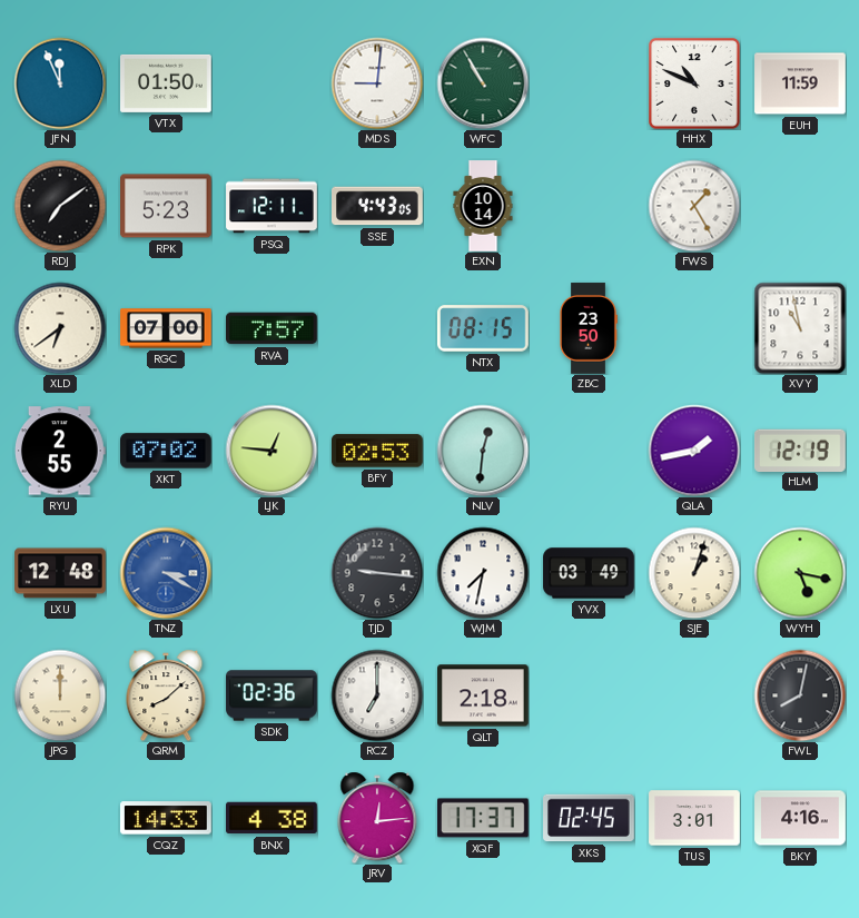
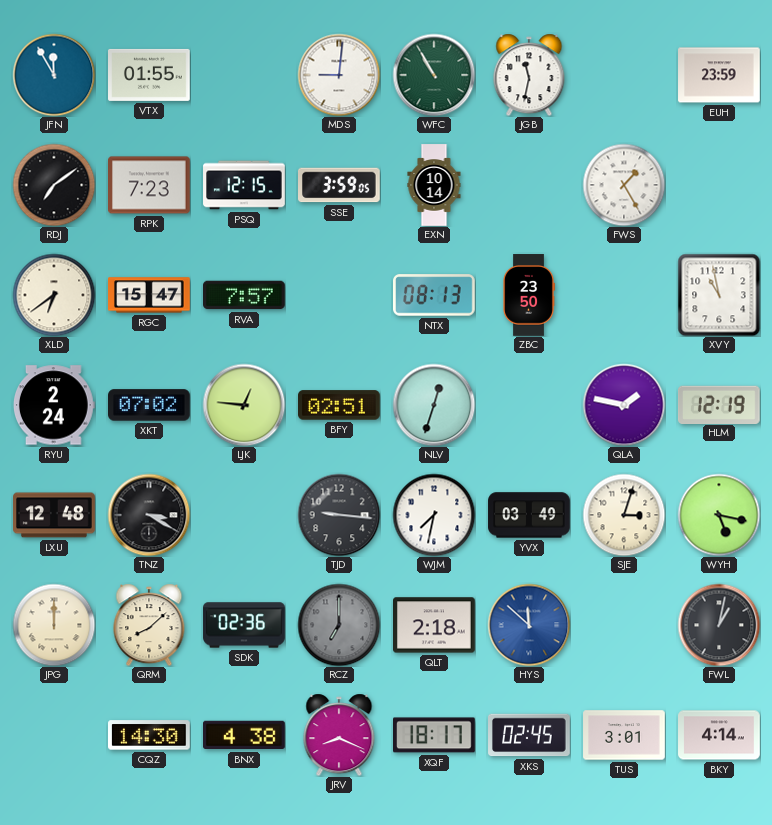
JFN: 11:56 -> 11:55
VTX: 01:50 -> 01:55
JGB: none -> 11:32
HHX: 10:49 -> none
EUH: 11:59 -> 23:59
RPK: 5:23 -> 7:23
PSQ: 12:11 -> 12:15
SSE: 4:43 -> 3:59
RGC: 07:00 -> 15:47
NTX: 08:15 -> 08:13
RYU: 2:55 -> 2:24
BFY: 02:53 -> 02:51
NLV: 12:31 -> 12:33
QLA: 1:43 -> 1:47
TNZ dial: blue -> black
SJE: 1:03 -> 3:03
RCZ dial: white -> grey
HYS: none -> 11:52
FWL: 8:02 -> 1:02
CQZ: 14:33 -> 14:30
JRV: 12:14 -> 8:19
XQF: 17:37 -> 18:17
BKY: 4:16 -> 4:14
